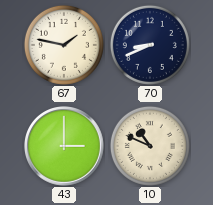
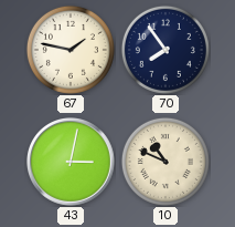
70: 8:41 -> 7:54
43: 3:00 -> 3:02
